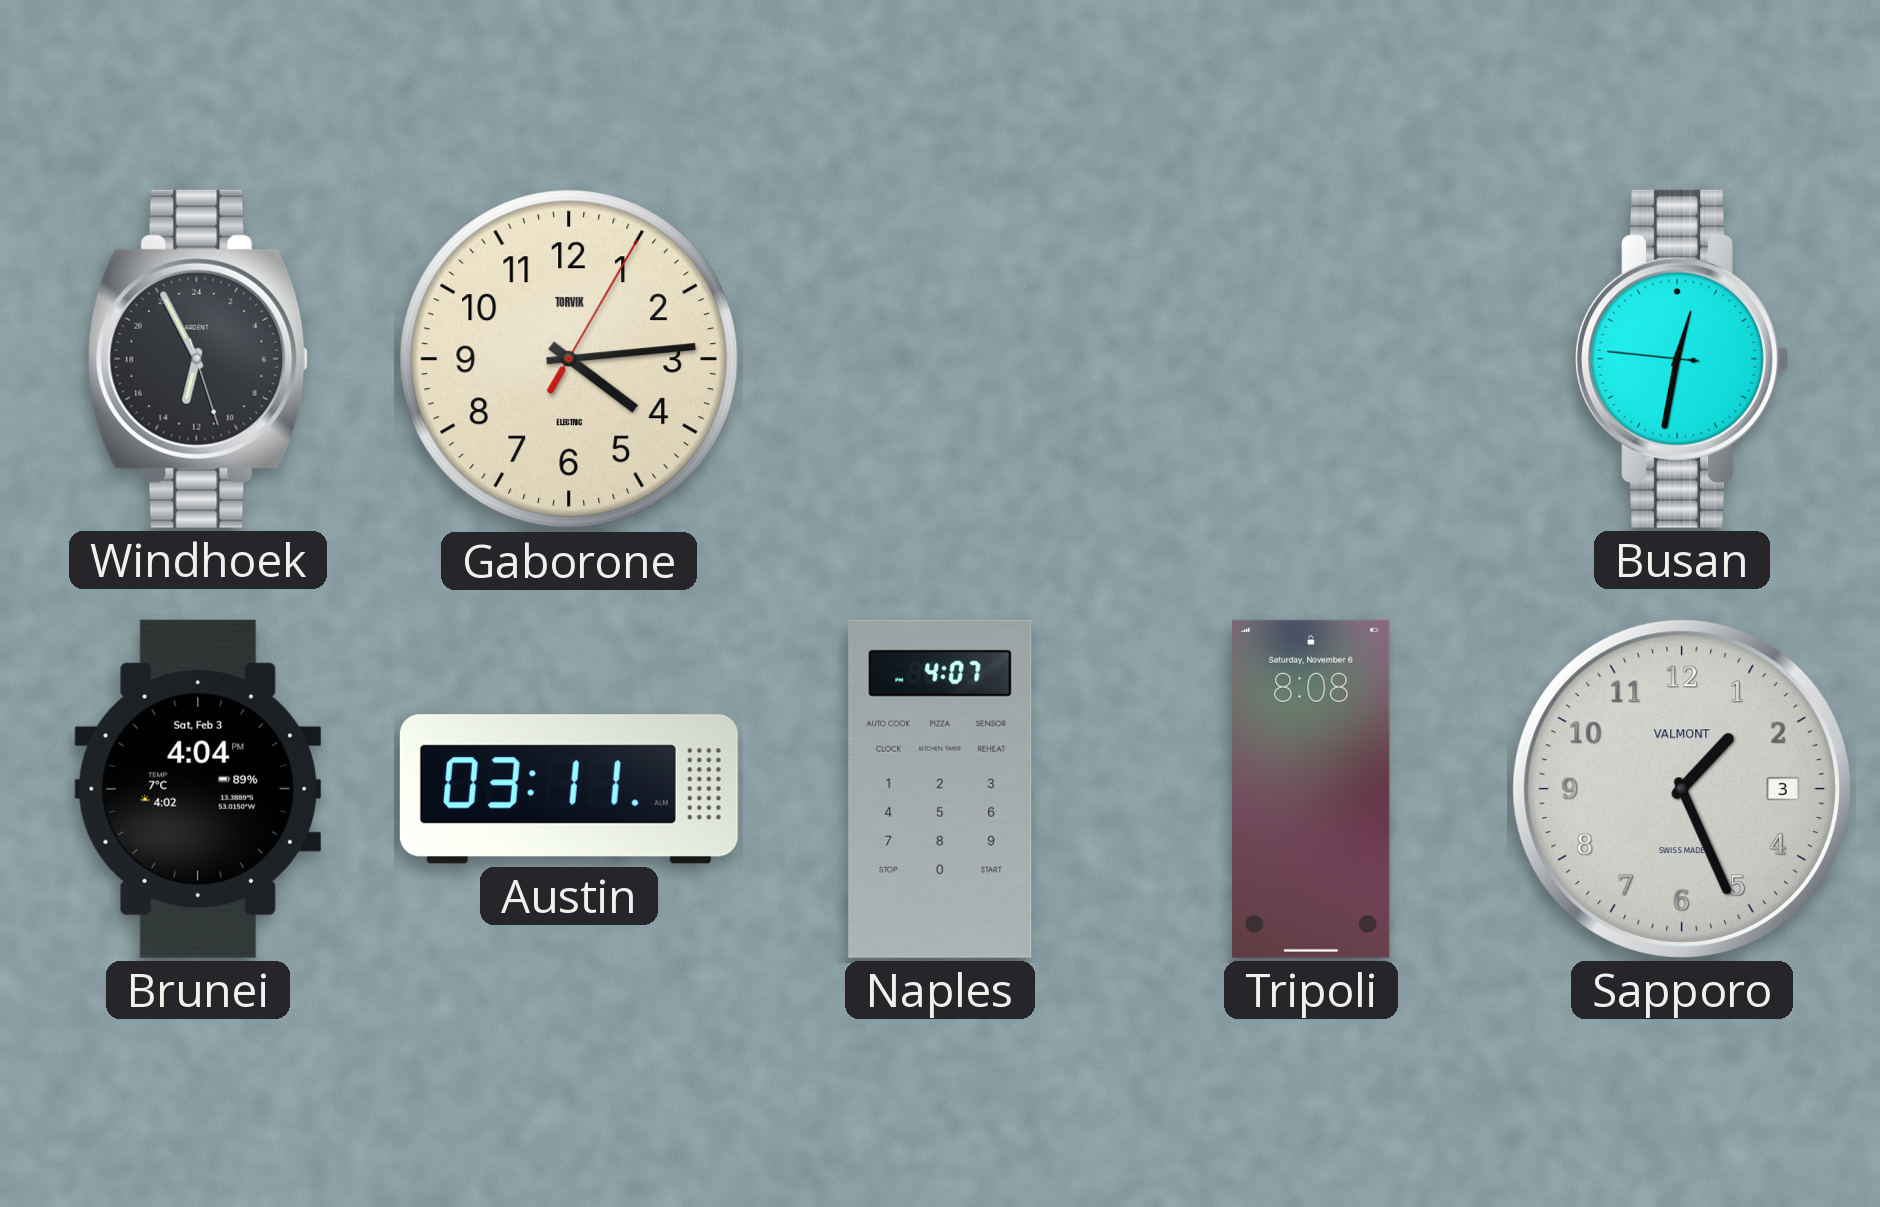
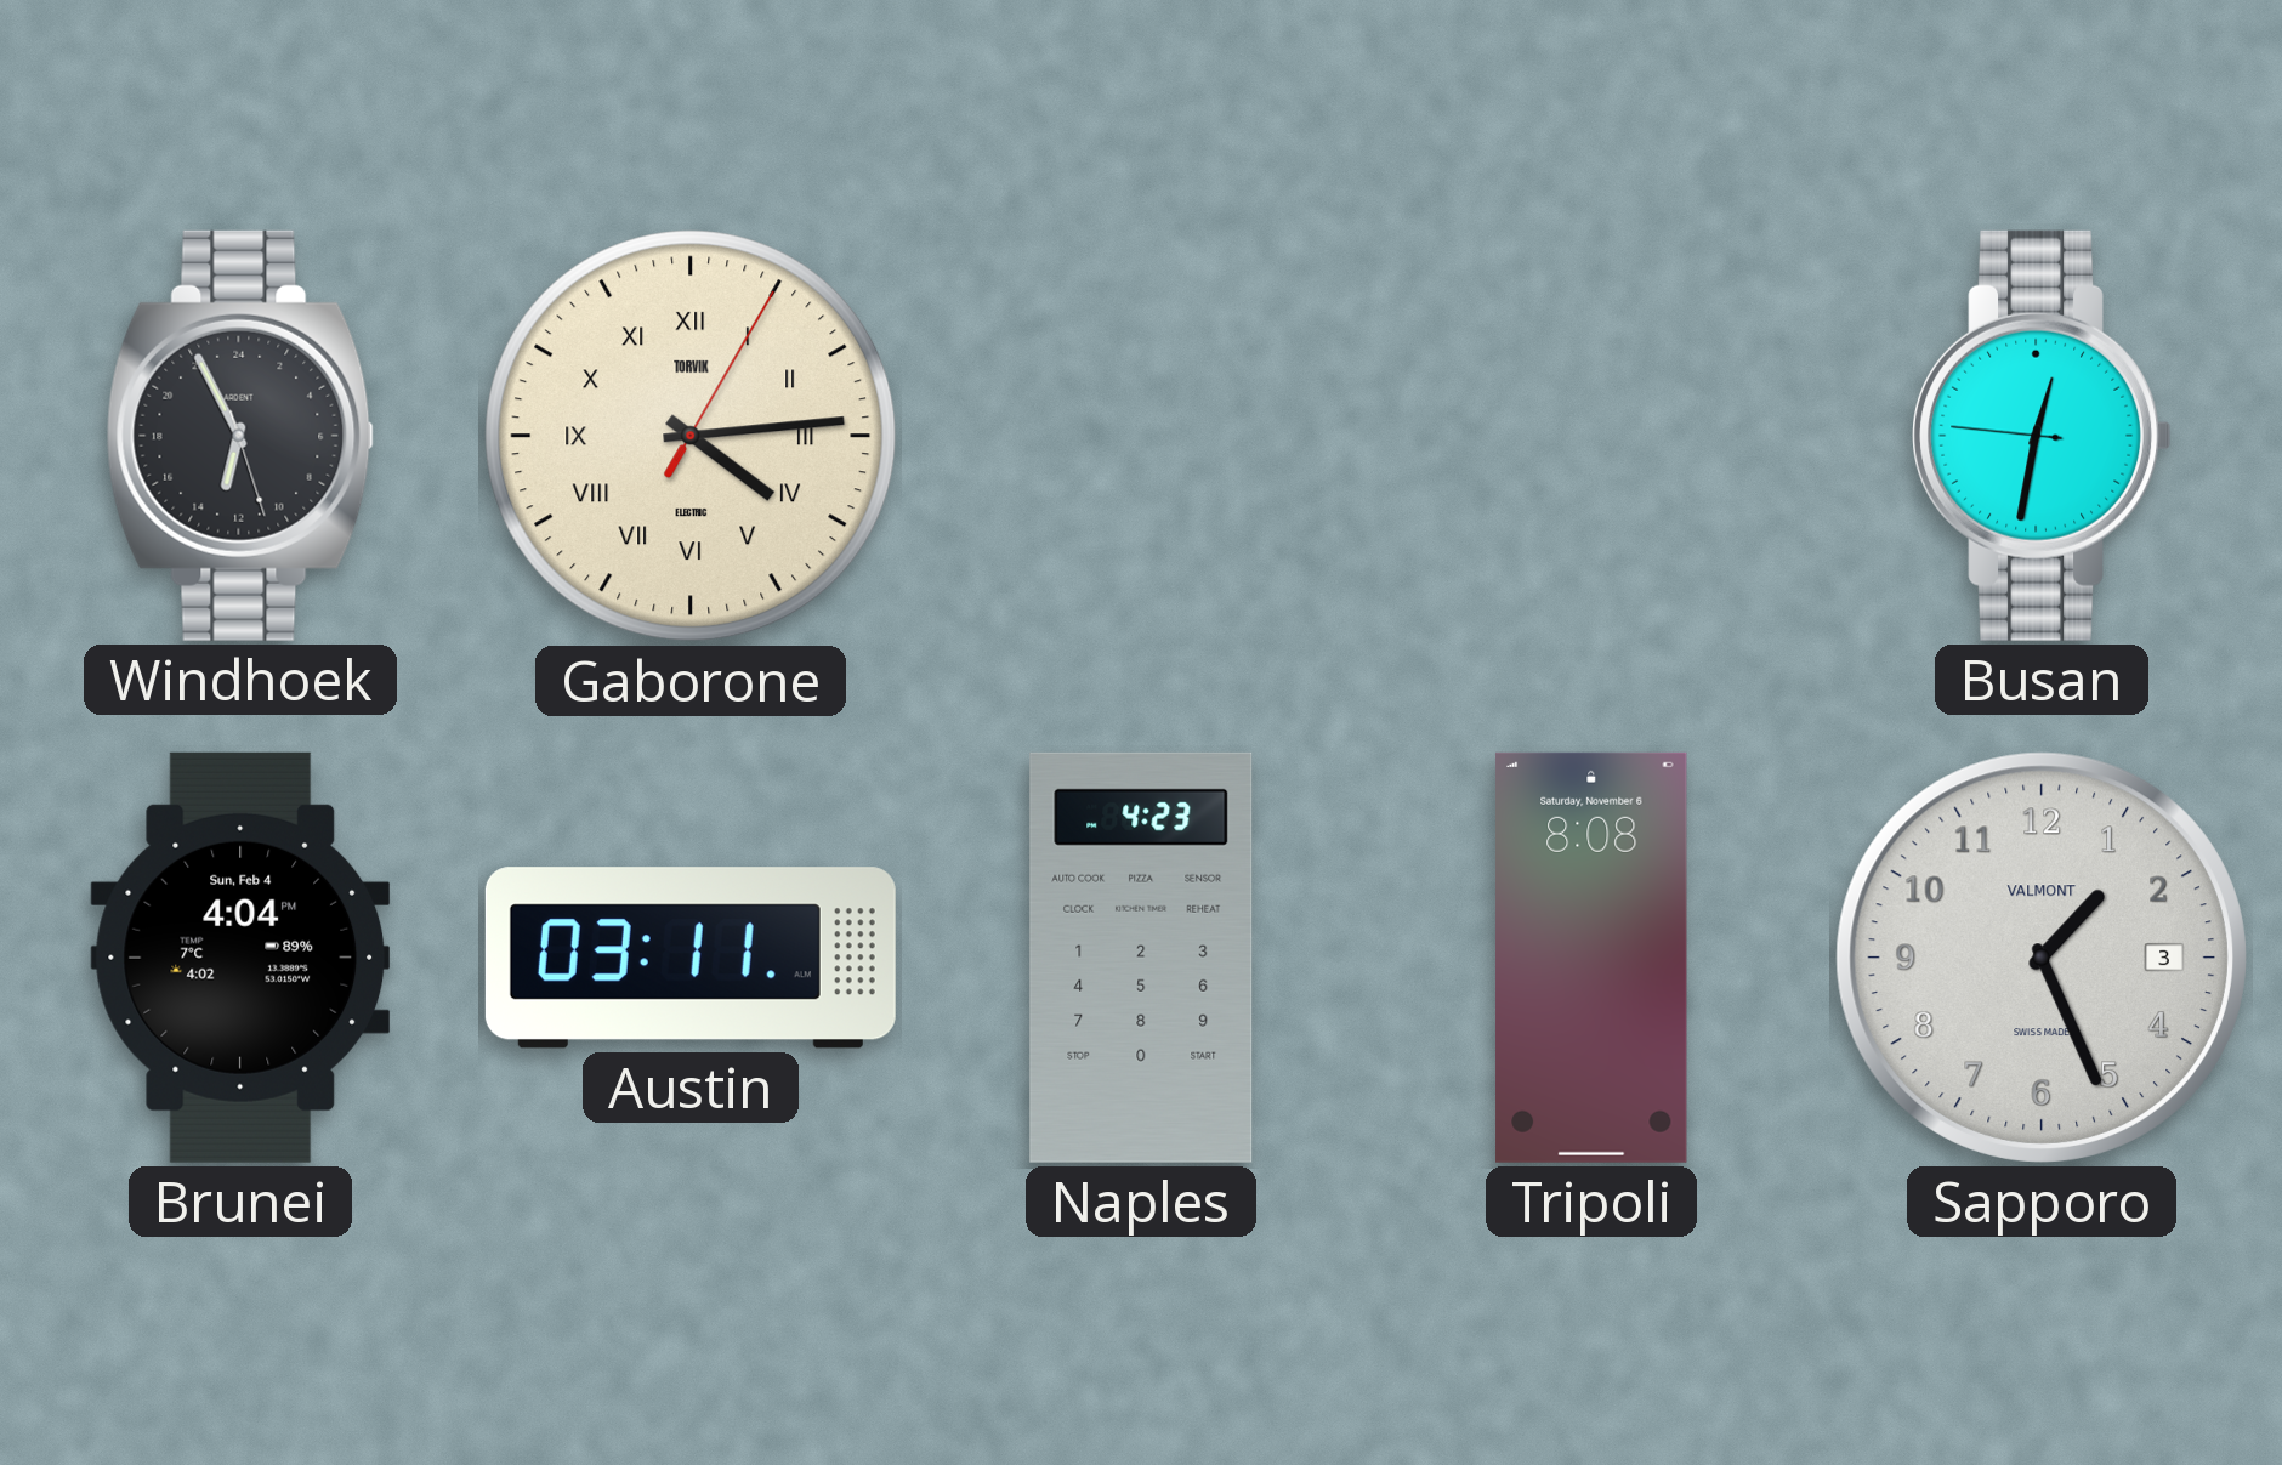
Gaborone numerals: Arabic -> Roman
Brunei date: Sat, Feb 3 -> Sun, Feb 4
Naples: 4:07 -> 4:23
